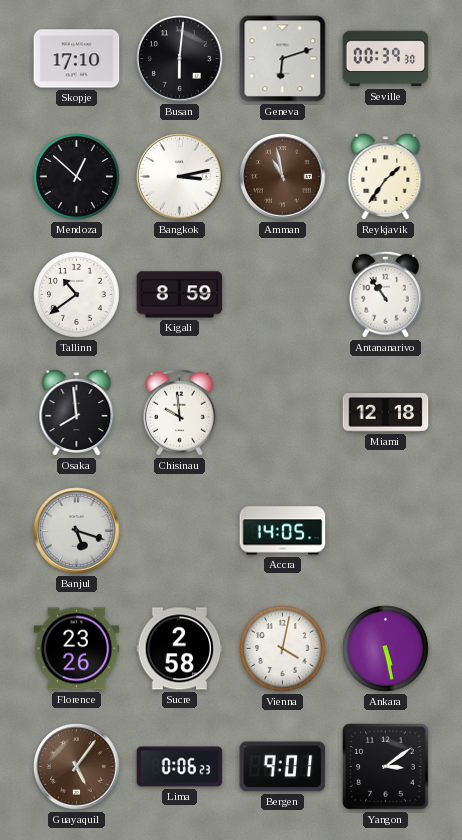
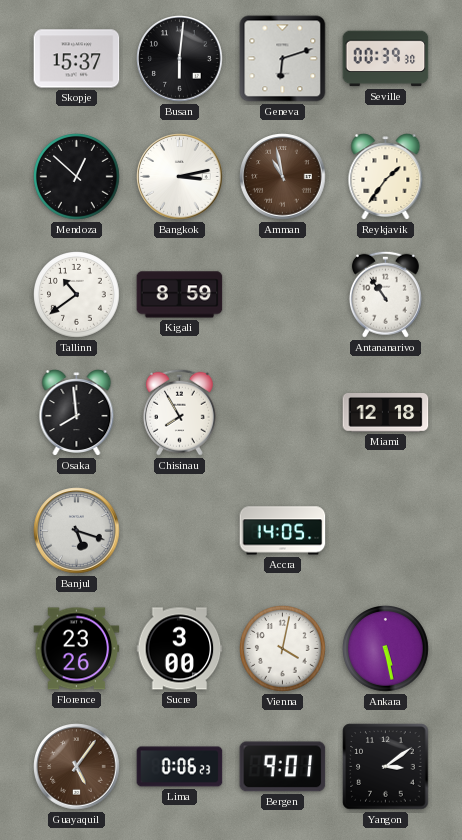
Skopje: 17:10 -> 15:37
Chisinau: 9:59 -> 7:55
Sucre: 2:58 -> 3:00
